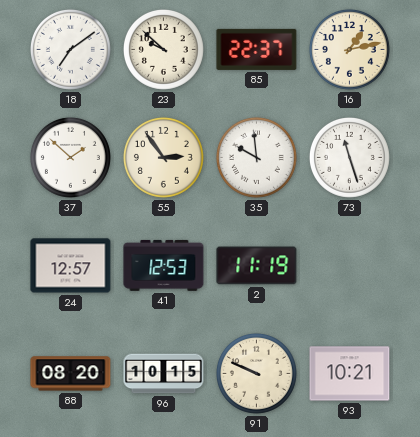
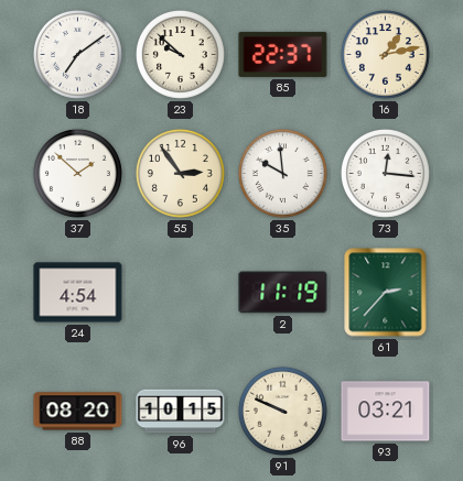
73: 11:27 -> 12:16
24: 12:57 -> 4:54
41: 12:53 -> none
61: none -> 2:37
93: 10:21 -> 03:21
